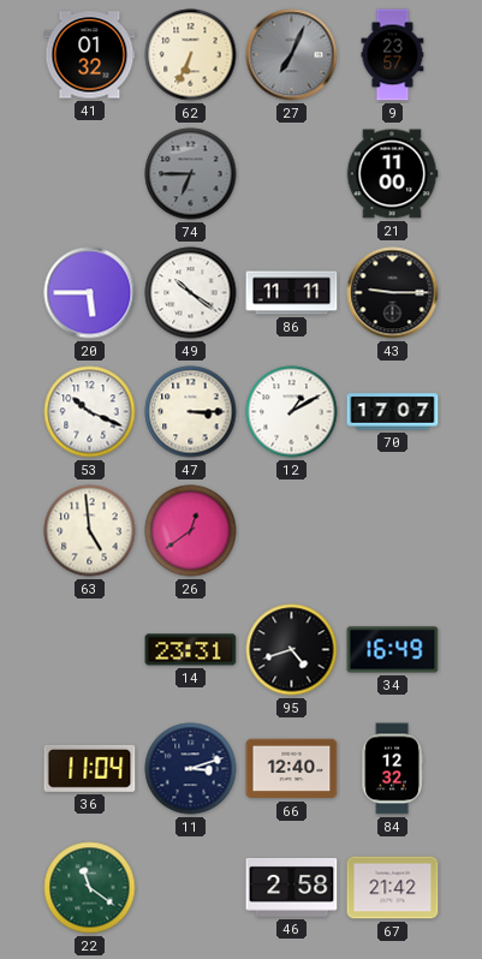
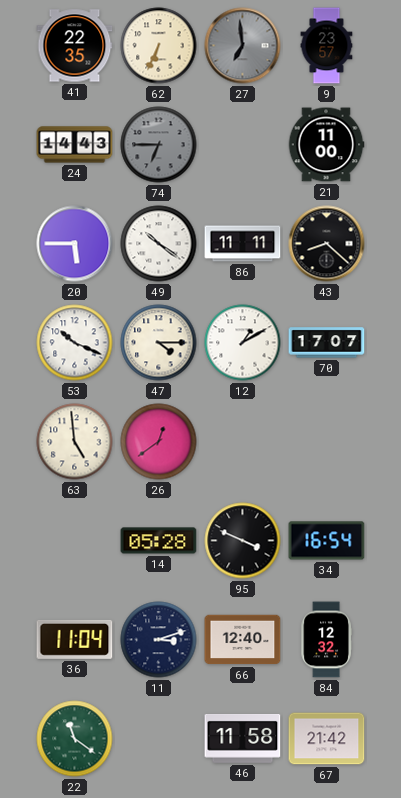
41: 01:32 -> 22:35
27: 7:04 -> 6:59
24: none -> 14:43
43: 9:15 -> 8:22
47: 3:15 -> 4:15
14: 23:31 -> 05:28
95: 4:42 -> 3:49
34: 16:49 -> 16:54
46: 2:58 -> 11:58
